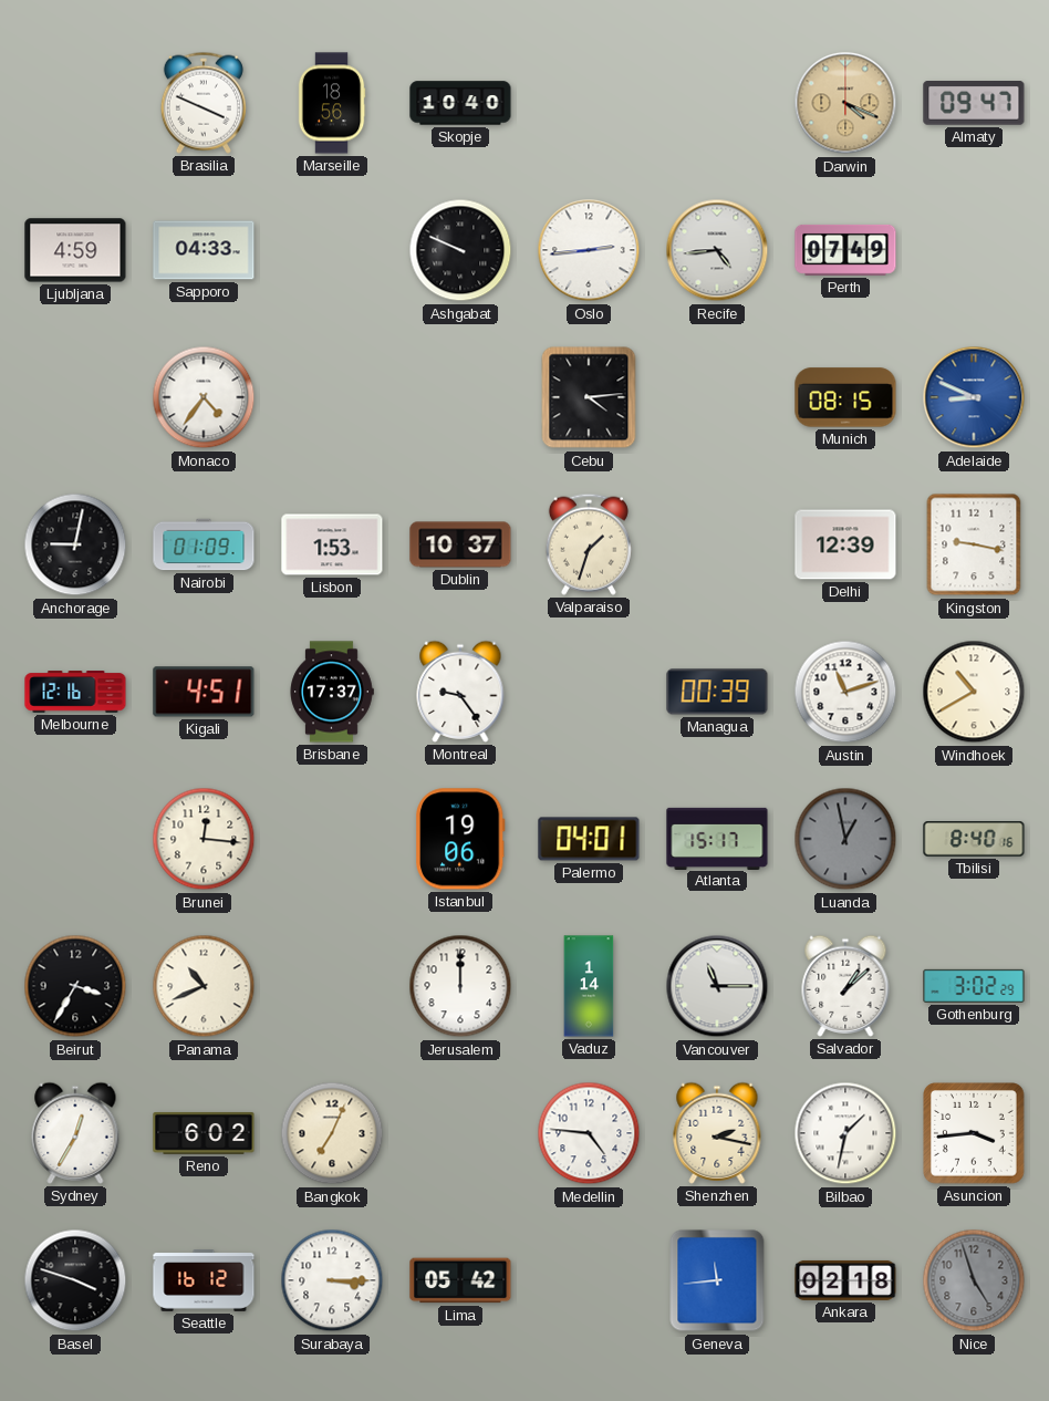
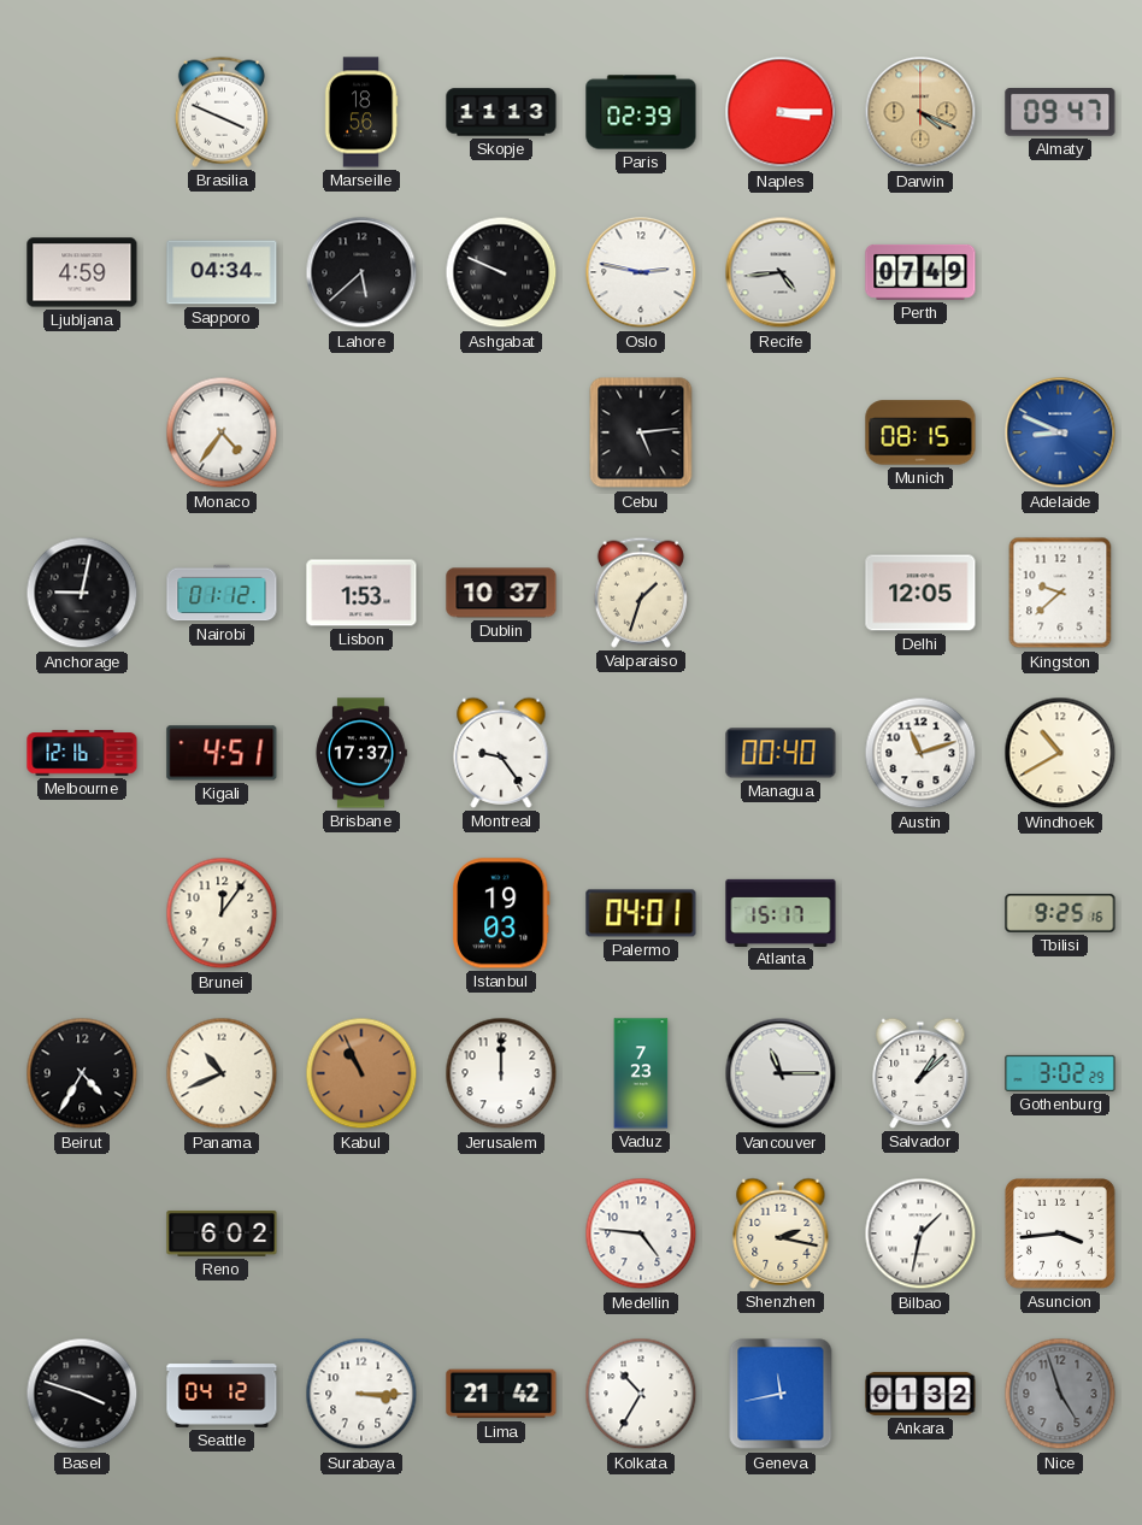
Skopje: 10:40 -> 11:13
Paris: none -> 02:39
Naples: none -> 3:15
Sapporo: 04:33 -> 04:34
Lahore: none -> 5:38
Oslo: 2:44 -> 2:47
Cebu: 4:14 -> 5:14
Nairobi: 01:09 -> 01:12
Delhi: 12:39 -> 12:05
Kingston: 9:17 -> 9:38
Managua: 00:39 -> 00:40
Brunei: 12:16 -> 12:06
Istanbul: 19:06 -> 19:03
Luanda: 12:58 -> none
Tbilisi: 8:40 -> 9:25
Beirut: 3:35 -> 4:35
Kabul: none -> 10:56
Vaduz: 1:14 -> 7:23
Sydney: 12:35 -> none
Bangkok: 7:04 -> none
Seattle: 16:12 -> 04:12
Lima: 05:42 -> 21:42
Kolkata: none -> 10:35
Geneva: 11:44 -> 11:43
Ankara: 02:18 -> 01:32
